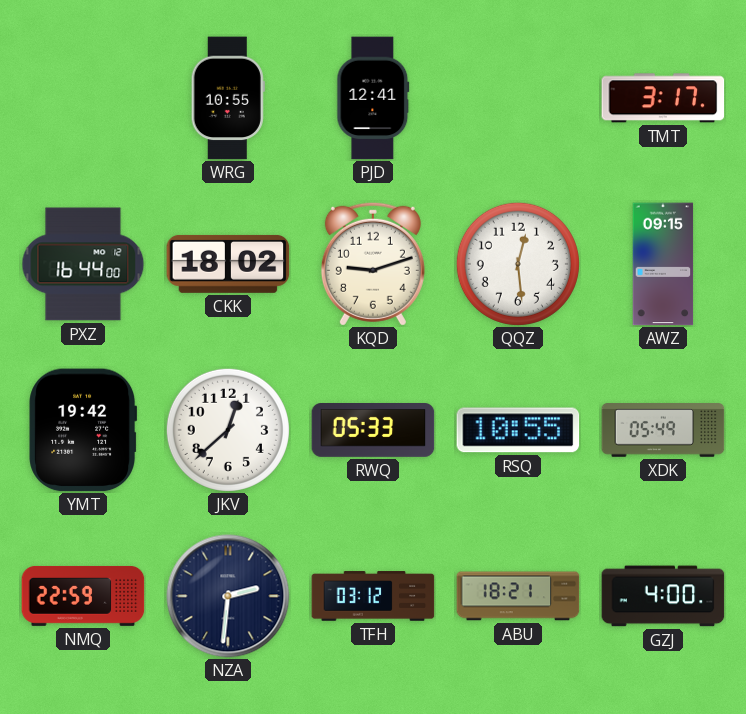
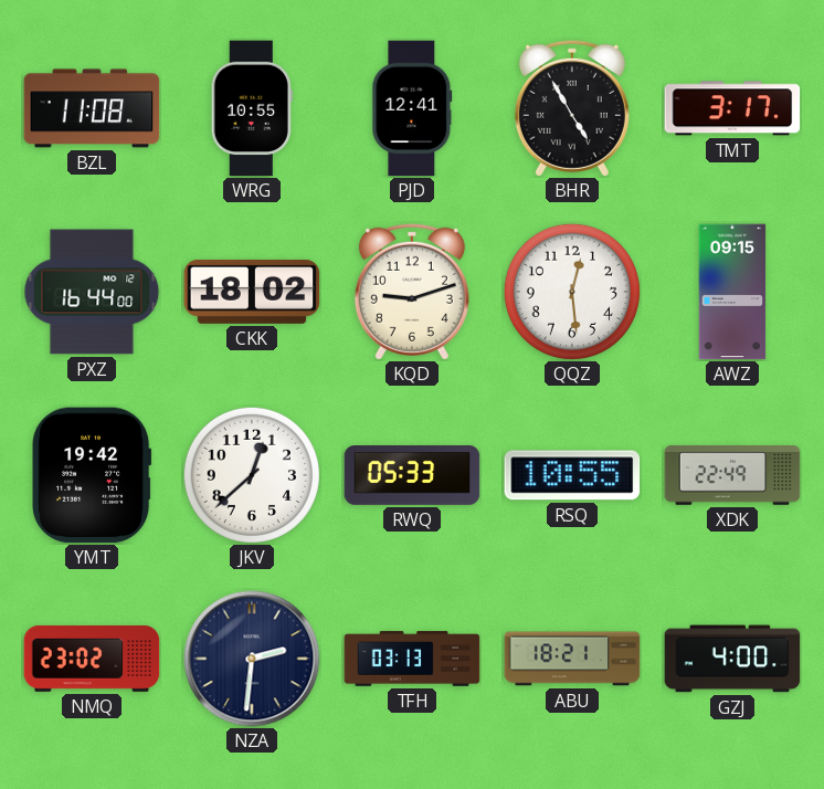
BZL: none -> 11:08
BHR: none -> 4:55
XDK: 05:49 -> 22:49
NMQ: 22:59 -> 23:02
TFH: 03:12 -> 03:13
